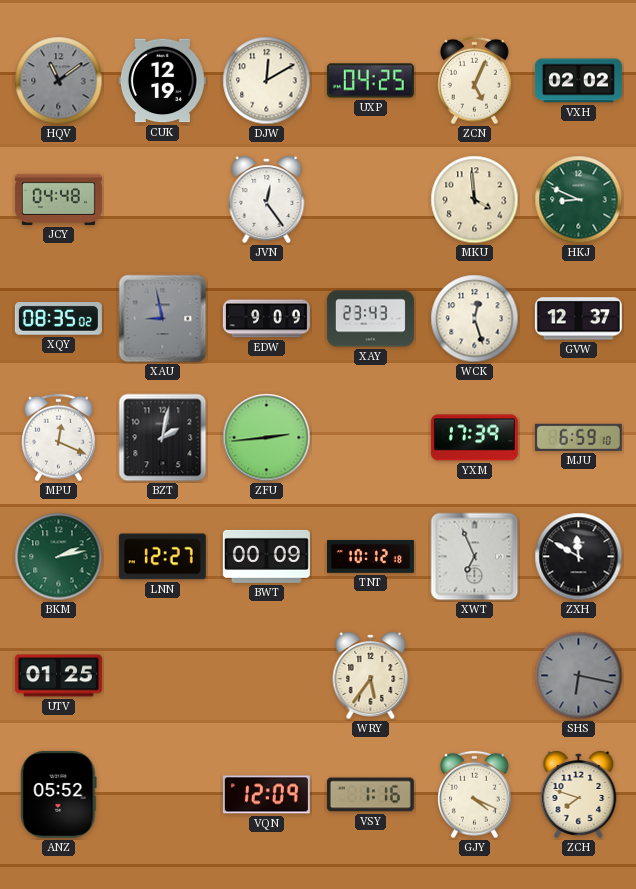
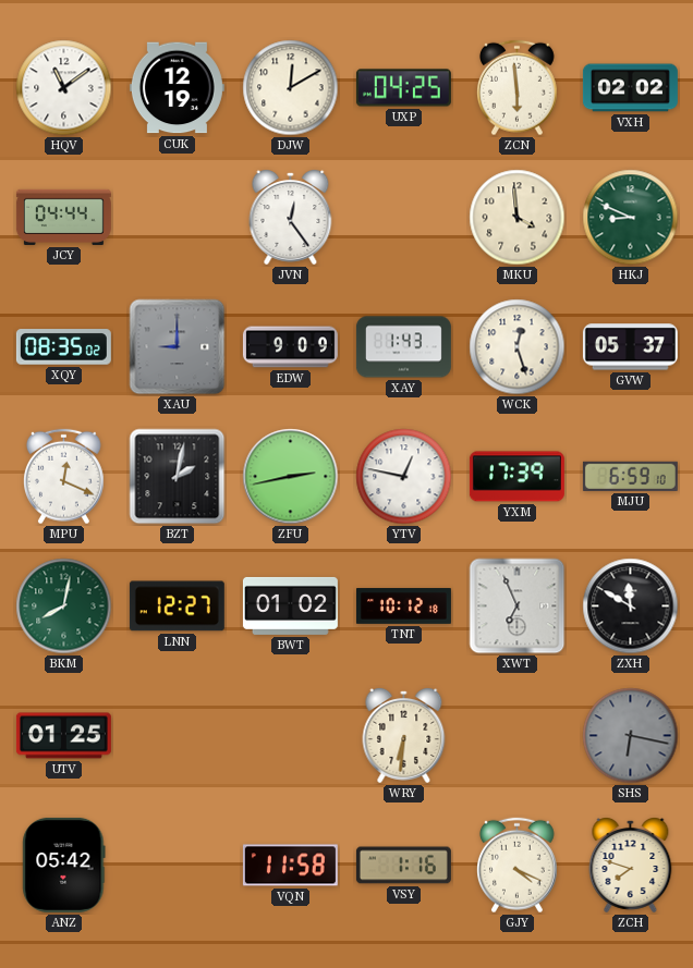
HQV dial: grey -> white
ZCN: 5:04 -> 5:59
JCY: 04:48 -> 04:44
XAU: 8:58 -> 9:00
XAY: 23:43 -> 1:43
GVW: 12:37 -> 05:37
ZFU: 2:44 -> 2:43
YTV: none -> 12:47
BKM: 2:13 -> 8:02
BWT: 00:09 -> 01:02
WRY: 5:36 -> 6:31
ANZ: 05:52 -> 05:42
VQN: 12:09 -> 11:58
